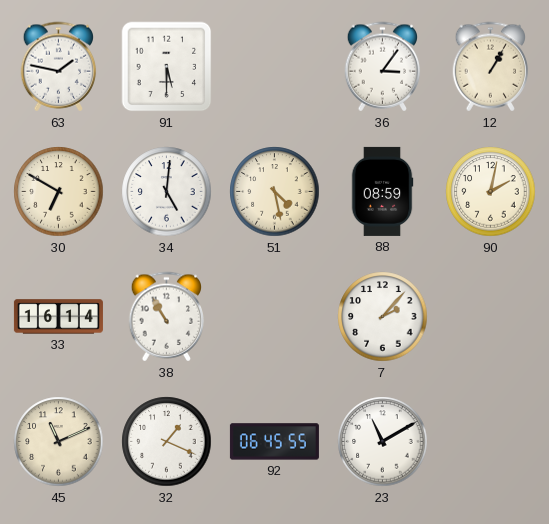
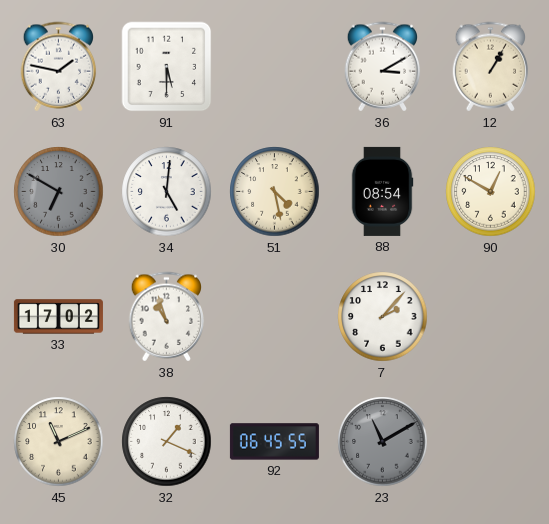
36: 3:06 -> 3:10
30 dial: cream -> grey
88: 08:59 -> 08:54
90: 2:02 -> 12:50
33: 16:14 -> 17:02
38: 10:55 -> 10:57
23 dial: white -> grey
